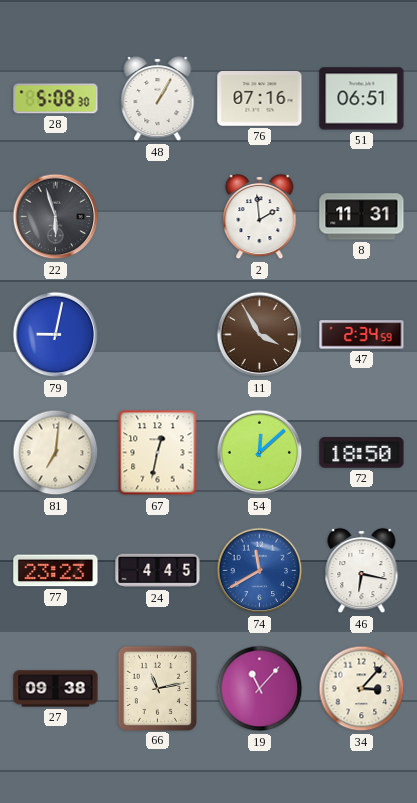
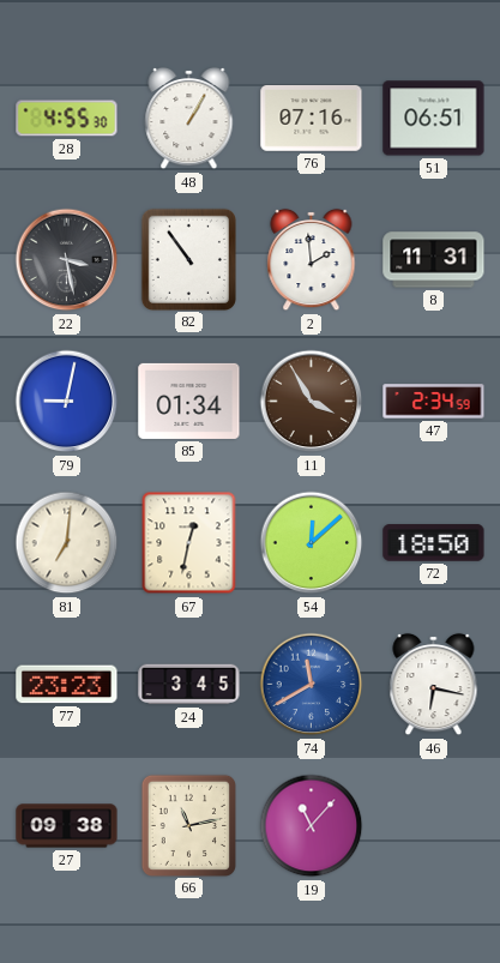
28: 5:08 -> 4:55
22: 5:57 -> 3:28
82: none -> 10:54
85: none -> 01:34
24: 4:45 -> 3:45
34: 3:07 -> none
